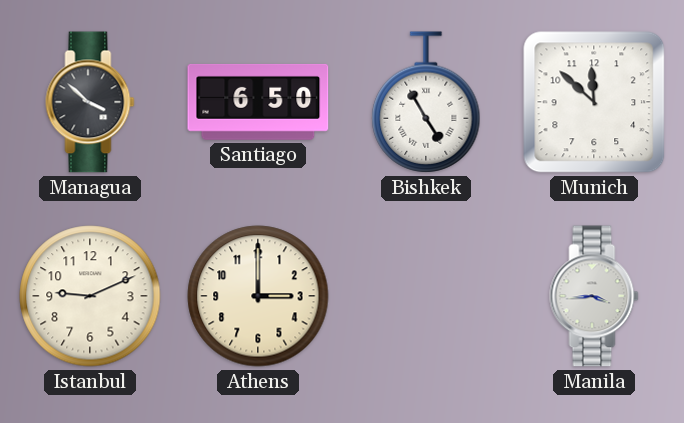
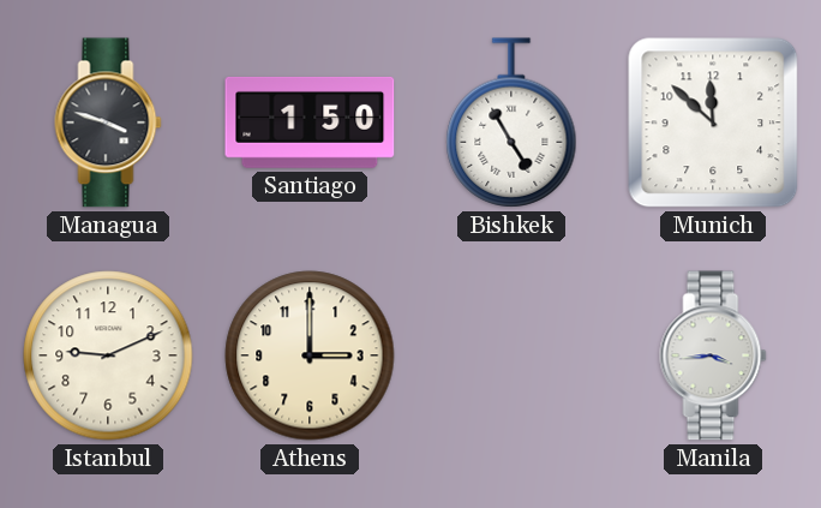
Managua: 3:52 -> 3:48
Santiago: 6:50 -> 1:50
